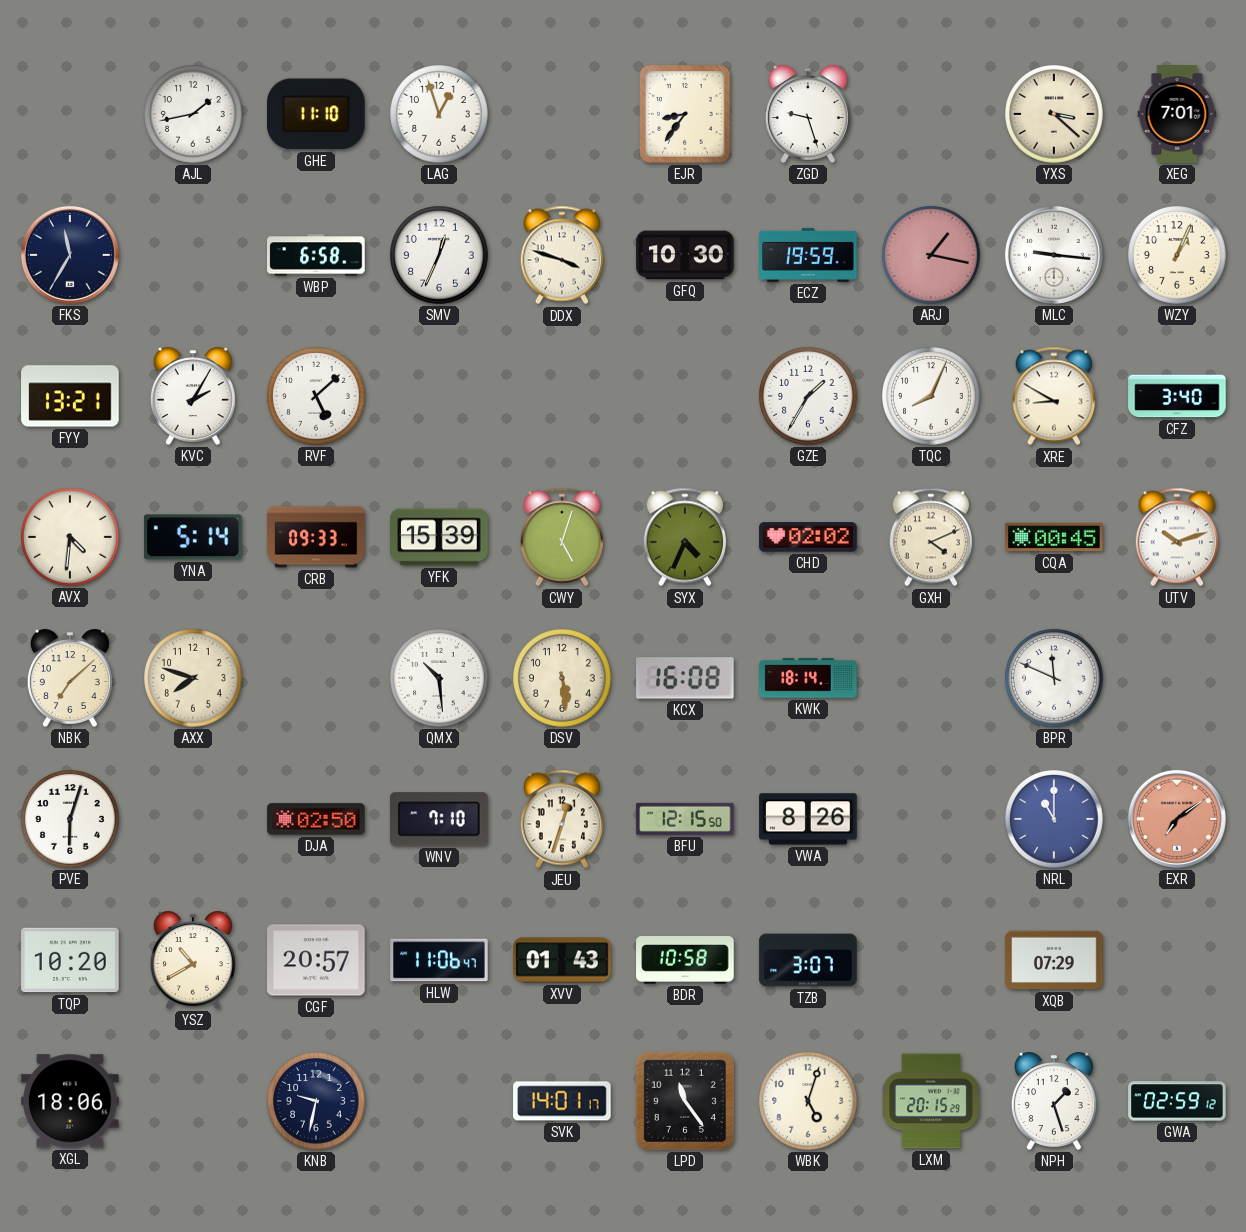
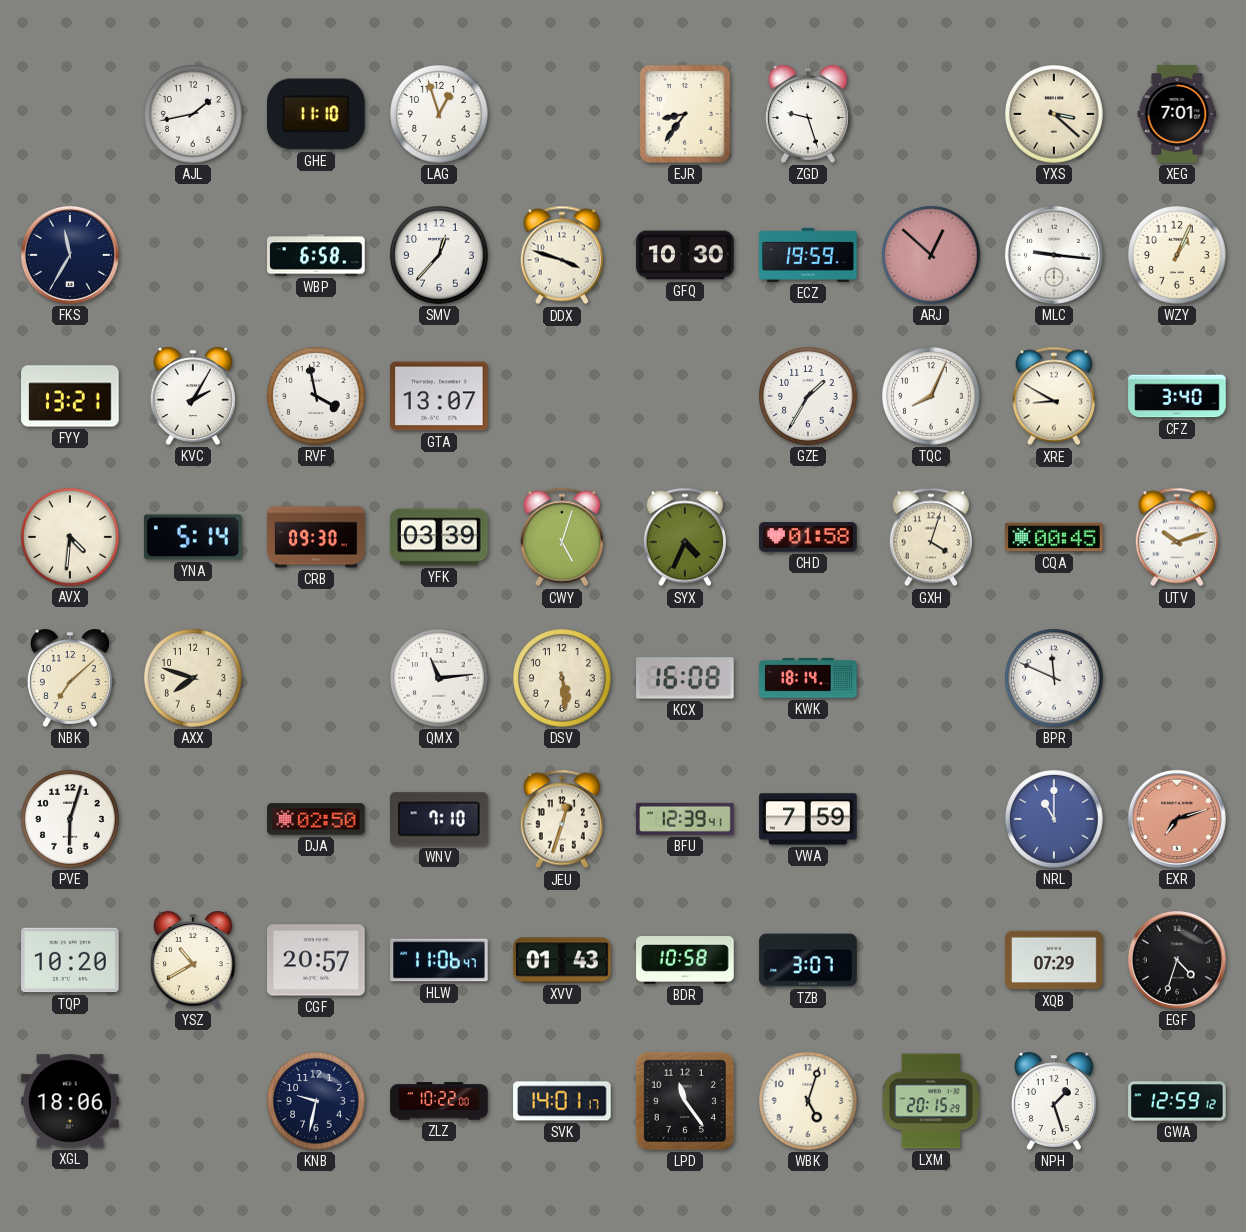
SMV: 12:34 -> 12:37
ARJ: 1:17 -> 12:52
RVF: 5:08 -> 3:58
GTA: none -> 13:07
CRB: 09:33 -> 09:30
YFK: 15:39 -> 03:39
CHD: 02:02 -> 01:58
GXH: 4:11 -> 4:03
QMX: 10:29 -> 11:14
BFU: 12:15 -> 12:39
VWA: 8:26 -> 7:59
EXR: 7:09 -> 7:12
EGF: none -> 4:33
ZLZ: none -> 10:22
GWA: 02:59 -> 12:59
